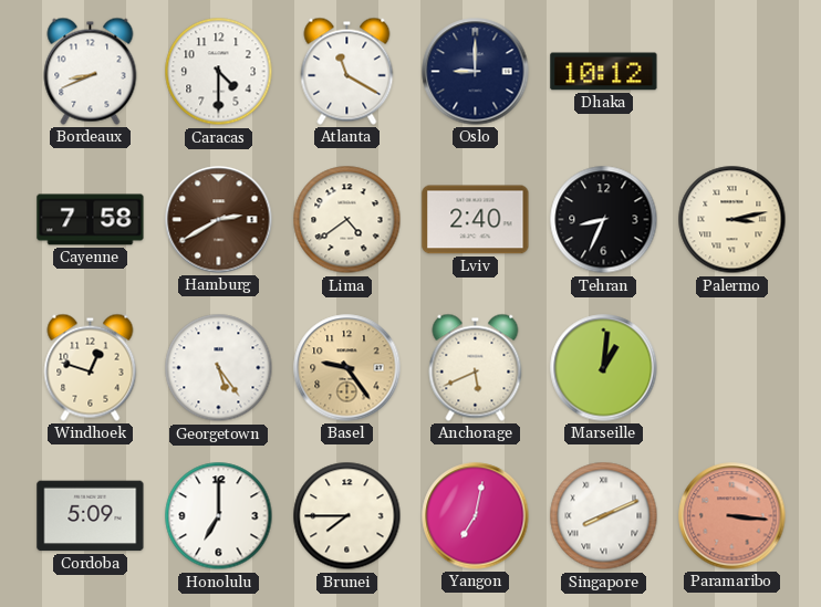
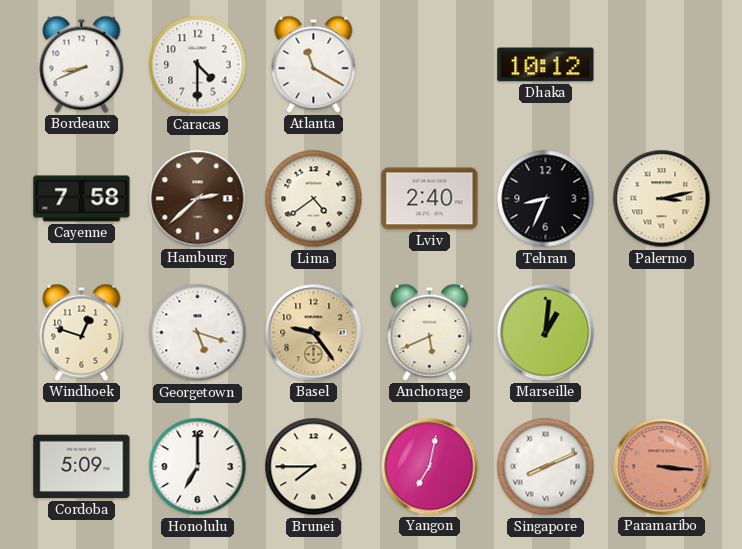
Oslo: 9:00 -> none
Hamburg: 2:40 -> 2:38
Georgetown: 5:24 -> 5:18
